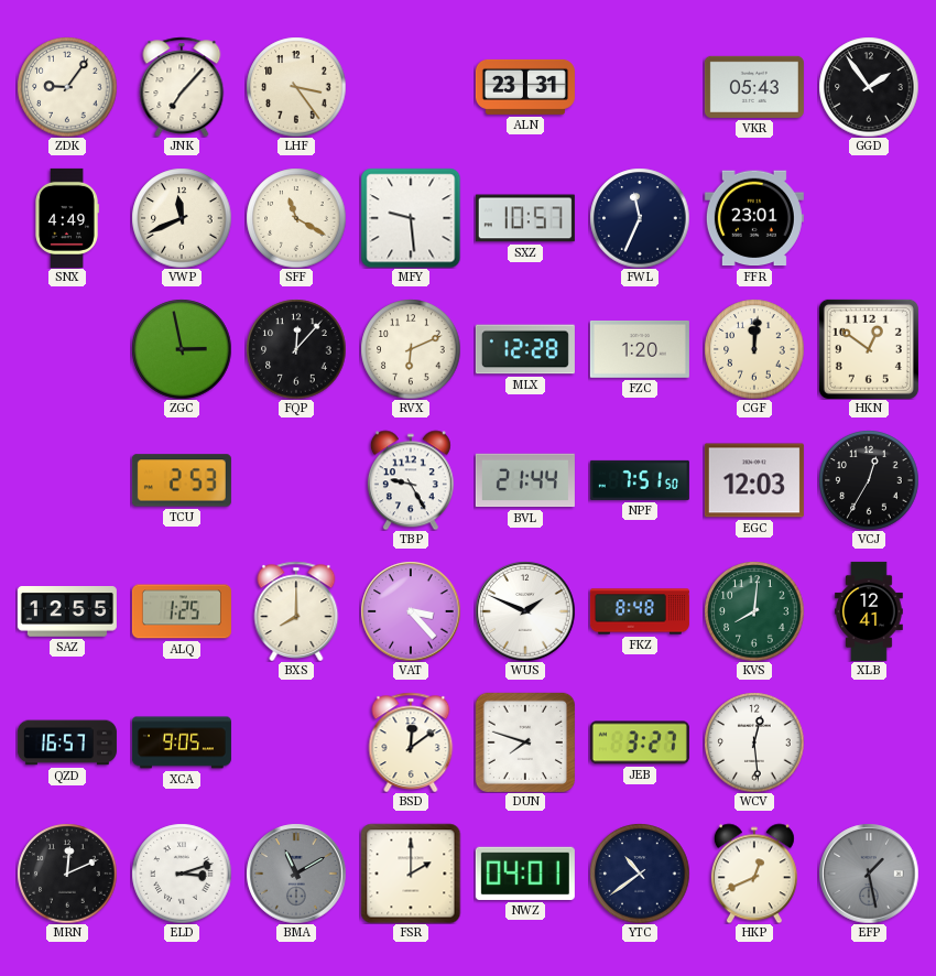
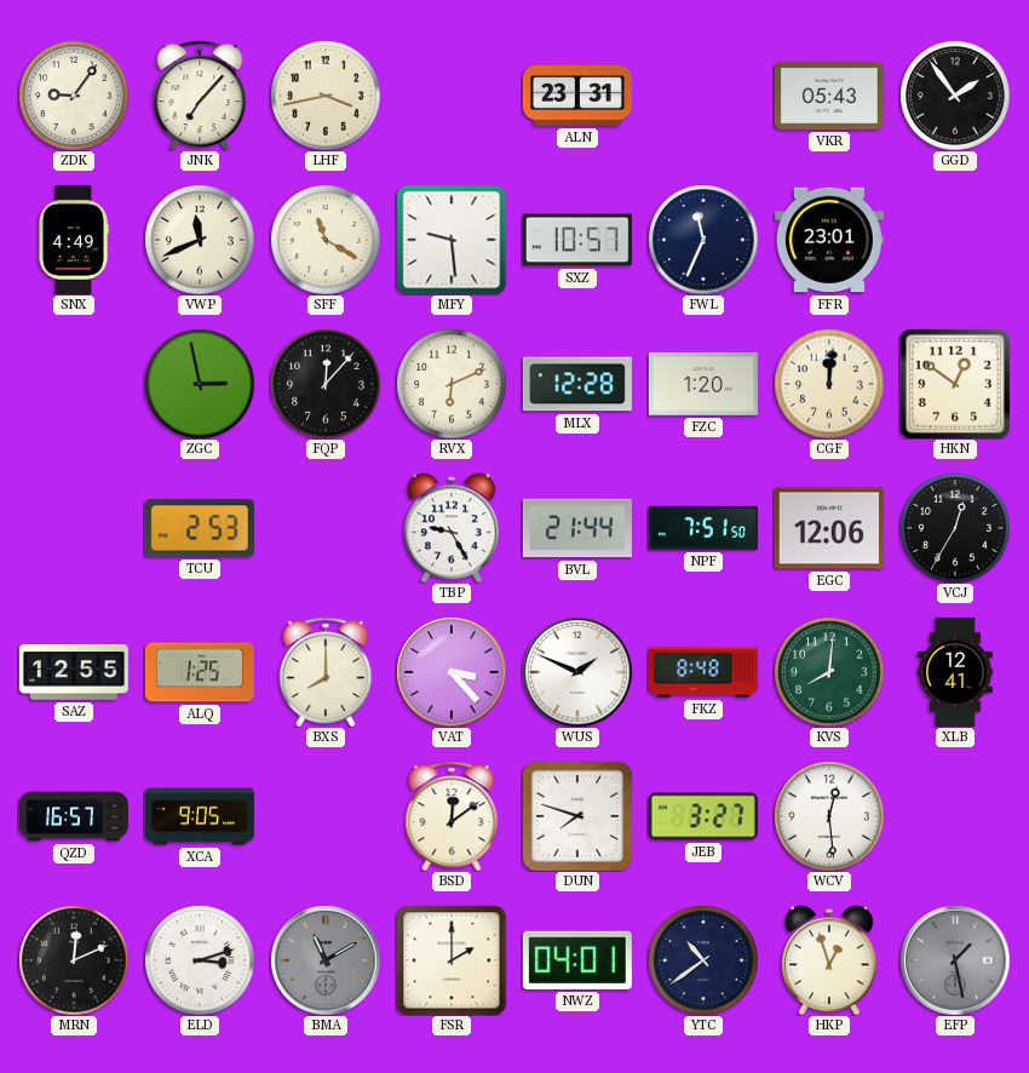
LHF: 3:24 -> 3:43
EGC: 12:03 -> 12:06
HKP: 12:41 -> 12:57
